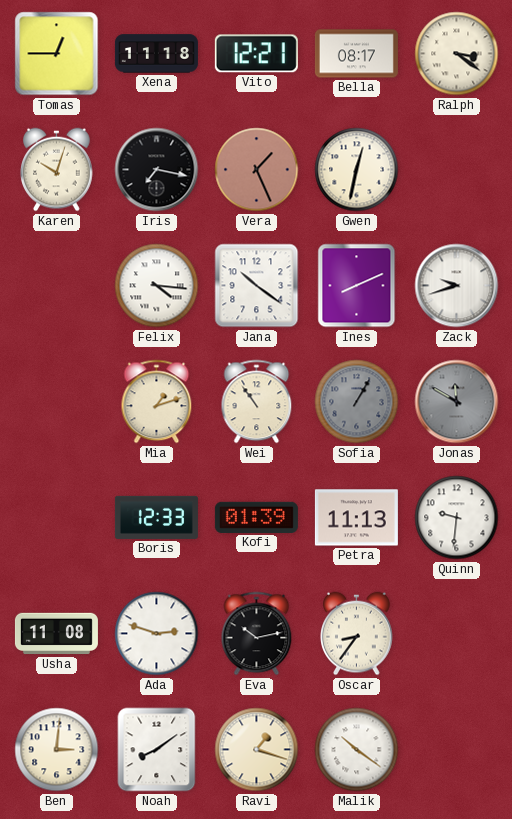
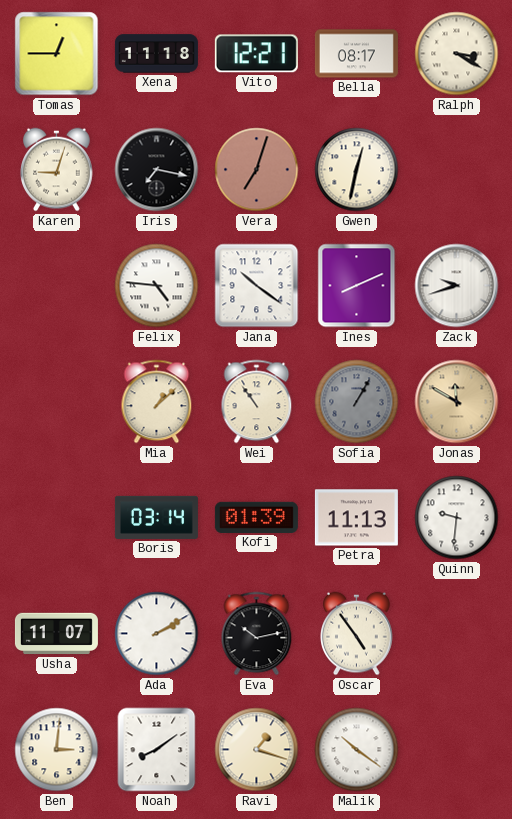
Ralph: 3:21 -> 3:20
Karen: 10:03 -> 9:03
Vera: 1:26 -> 7:03
Felix: 4:16 -> 4:46
Mia: 1:12 -> 1:08
Jonas dial: grey -> champagne
Boris: 12:33 -> 03:14
Usha: 11:08 -> 11:07
Ada: 2:48 -> 2:10
Oscar: 8:36 -> 4:54
